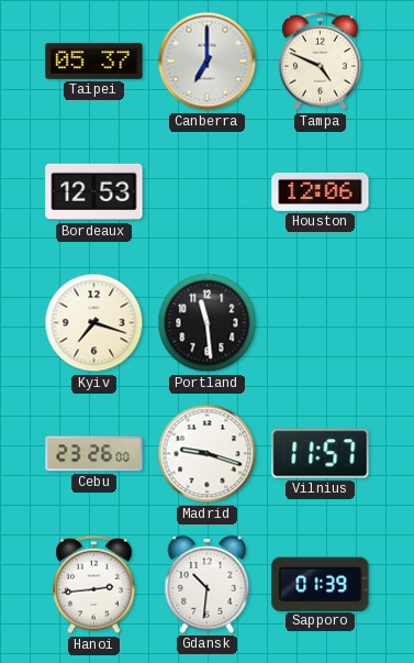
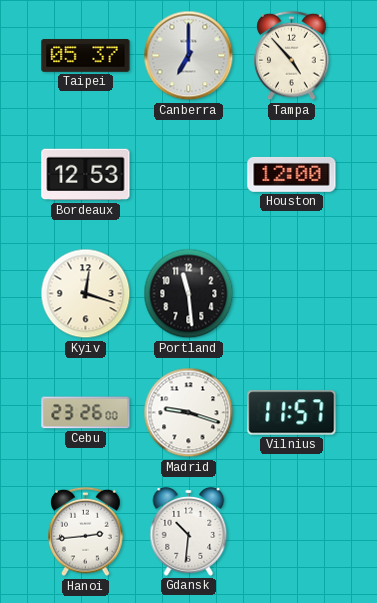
Tampa: 4:49 -> 4:53
Houston: 12:06 -> 12:00
Kyiv: 7:18 -> 12:18
Sapporo: 01:39 -> none
